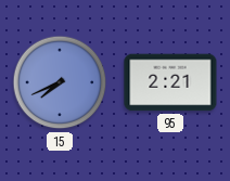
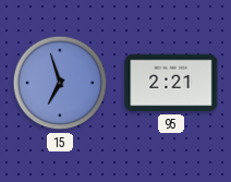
15: 7:41 -> 6:57
